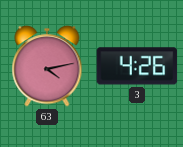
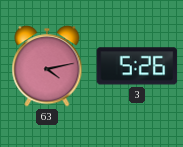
3: 4:26 -> 5:26
